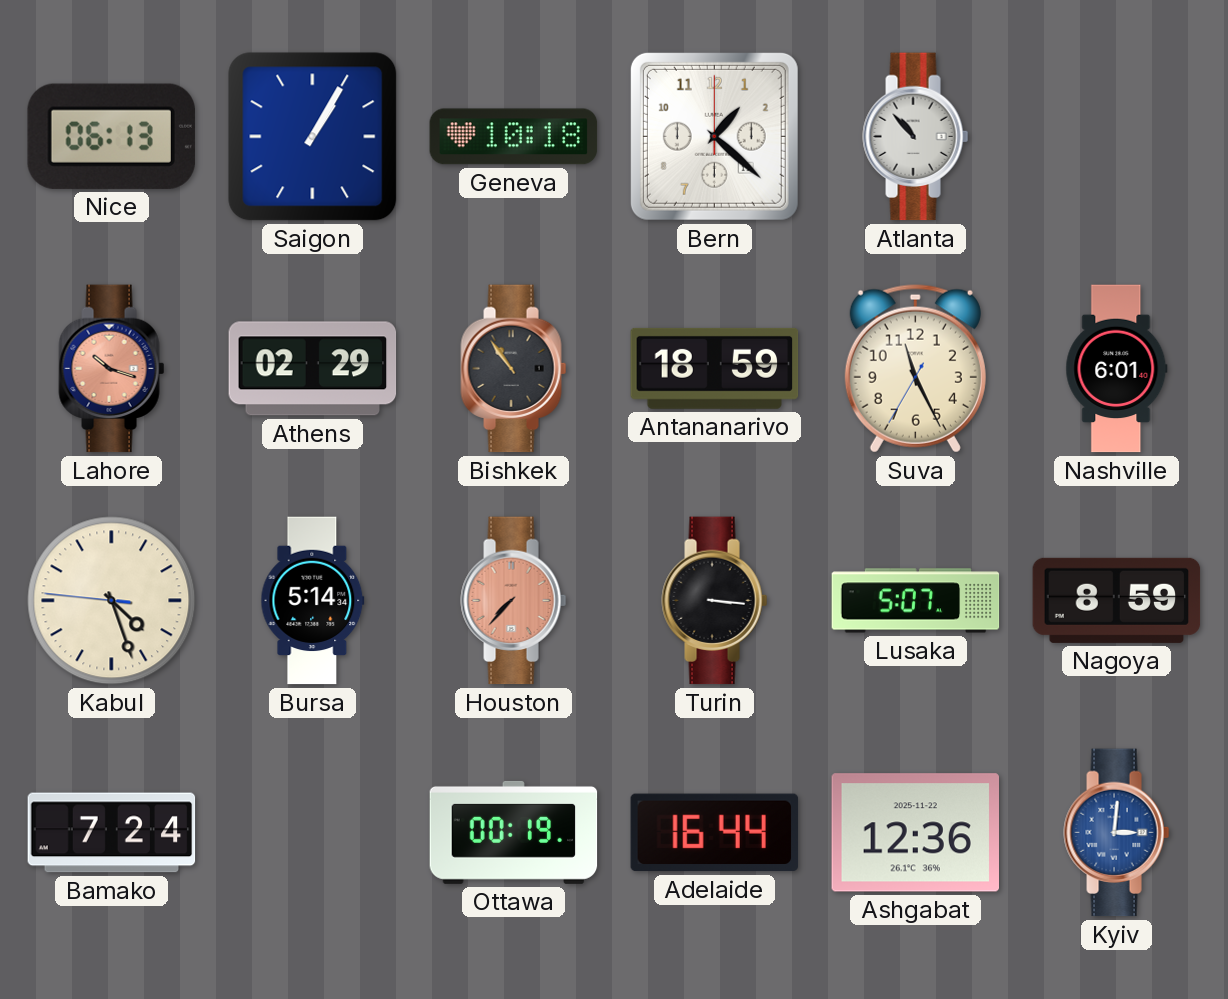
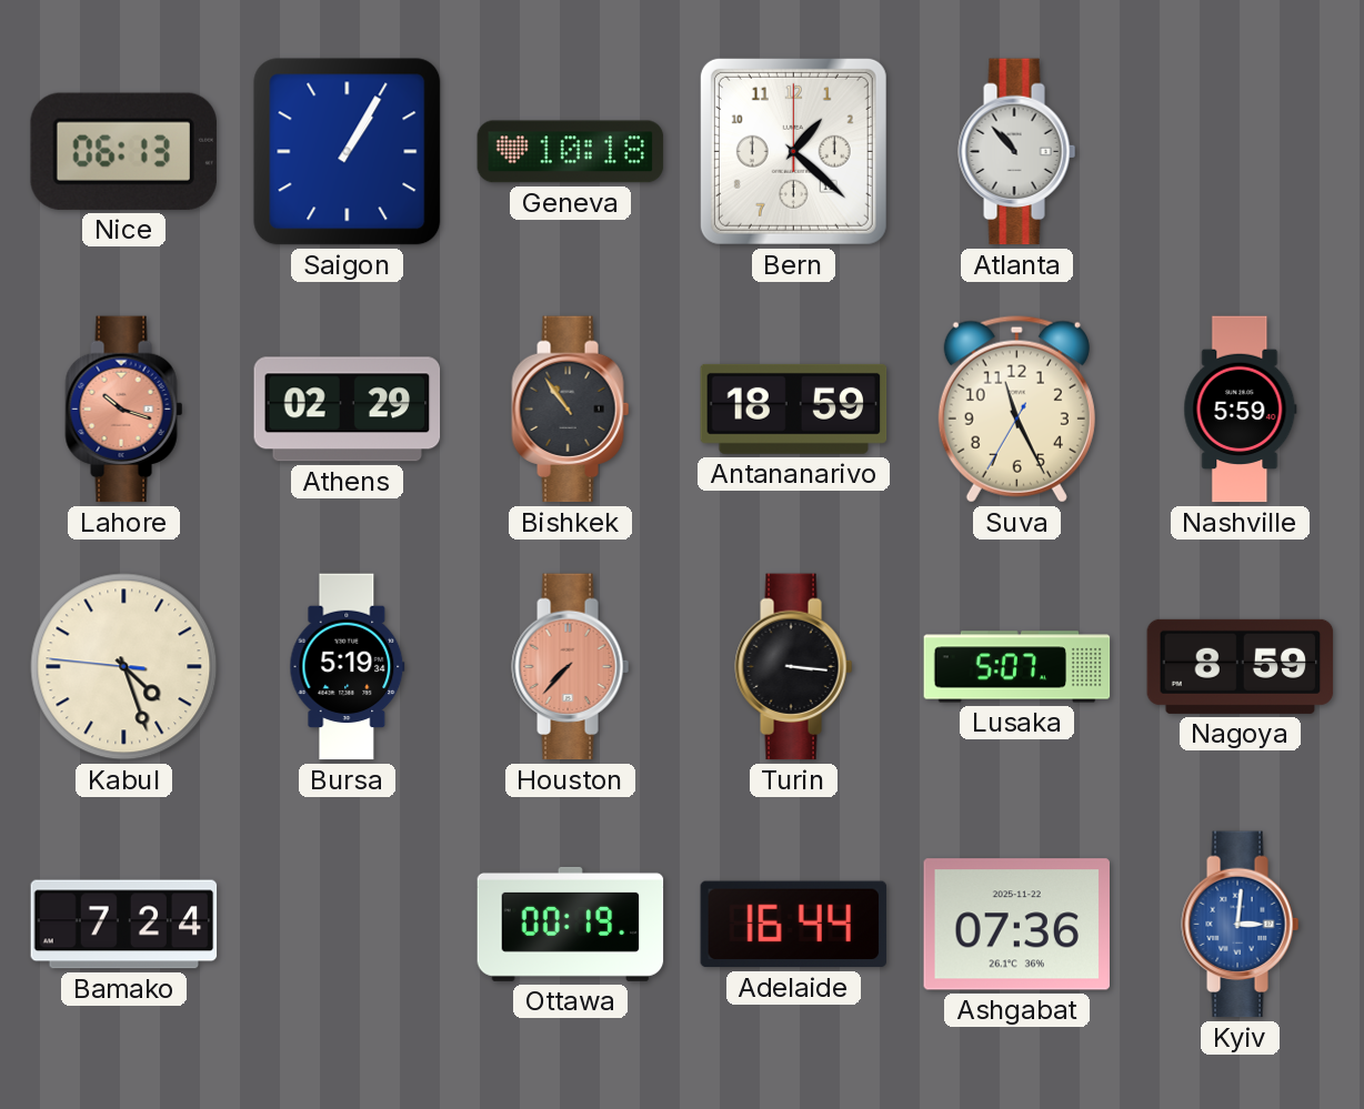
Nashville: 6:01 -> 5:59
Bursa: 5:14 -> 5:19
Ashgabat: 12:36 -> 07:36
